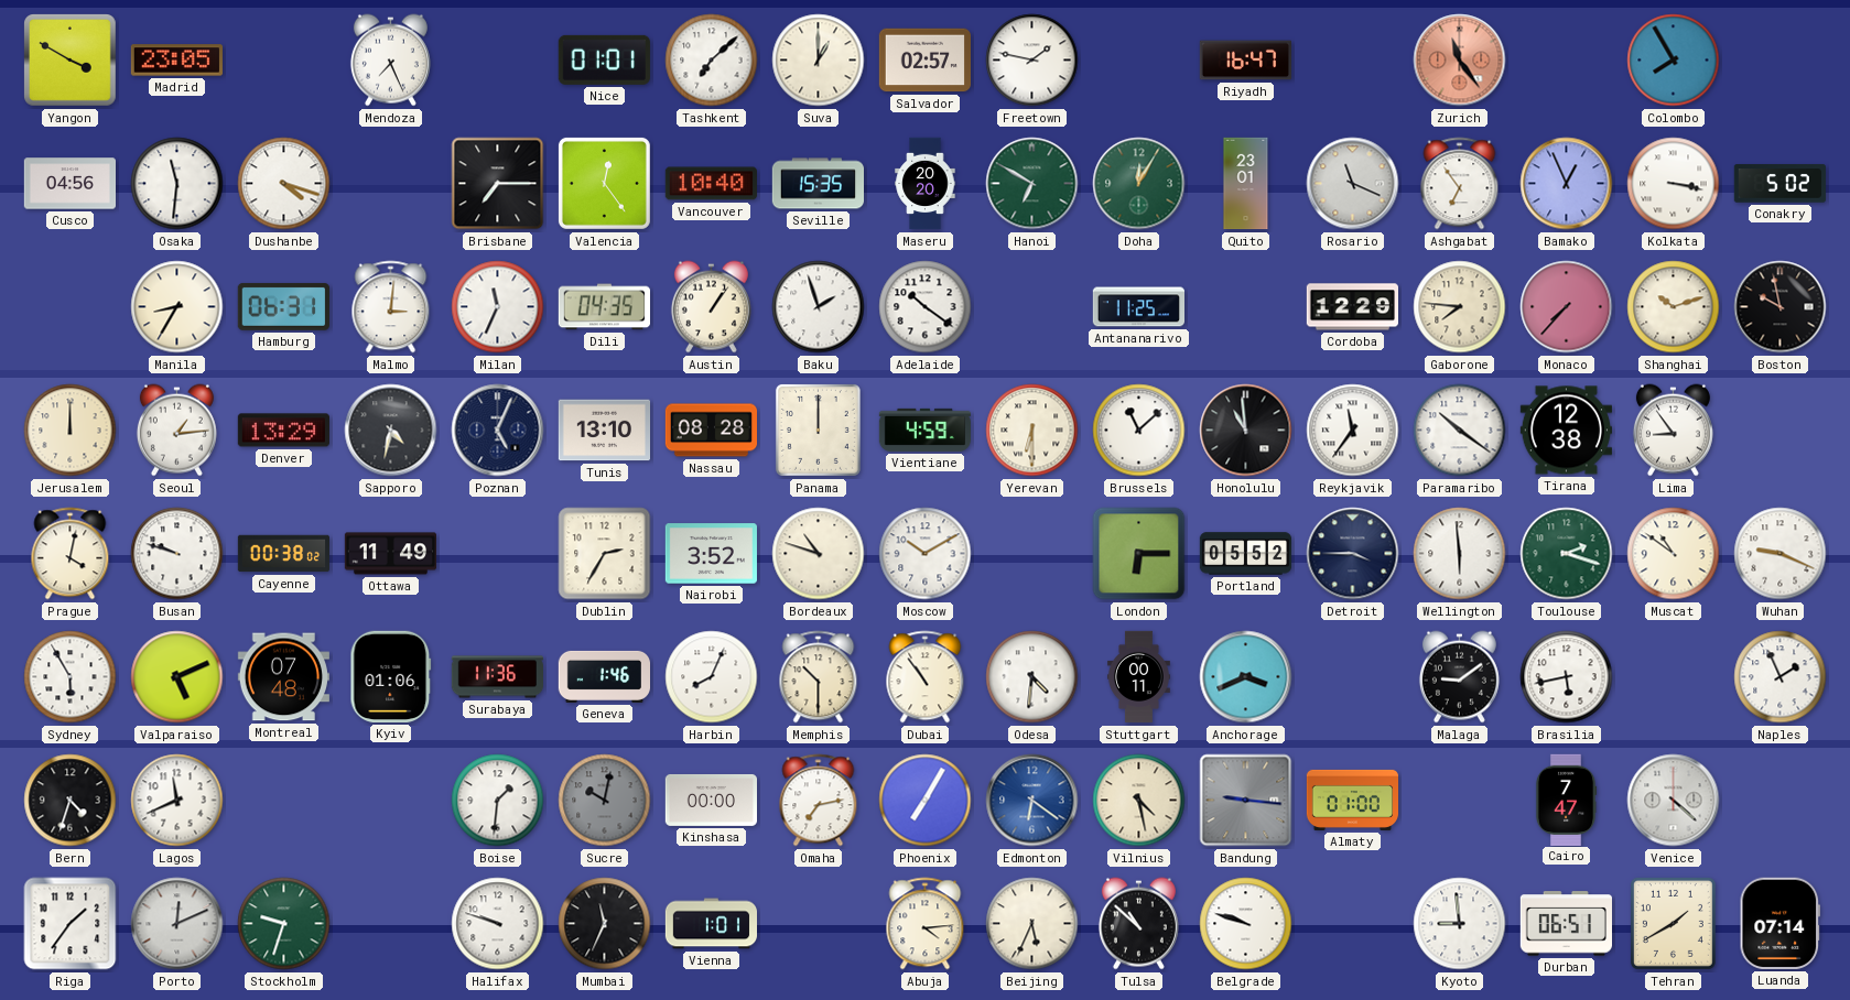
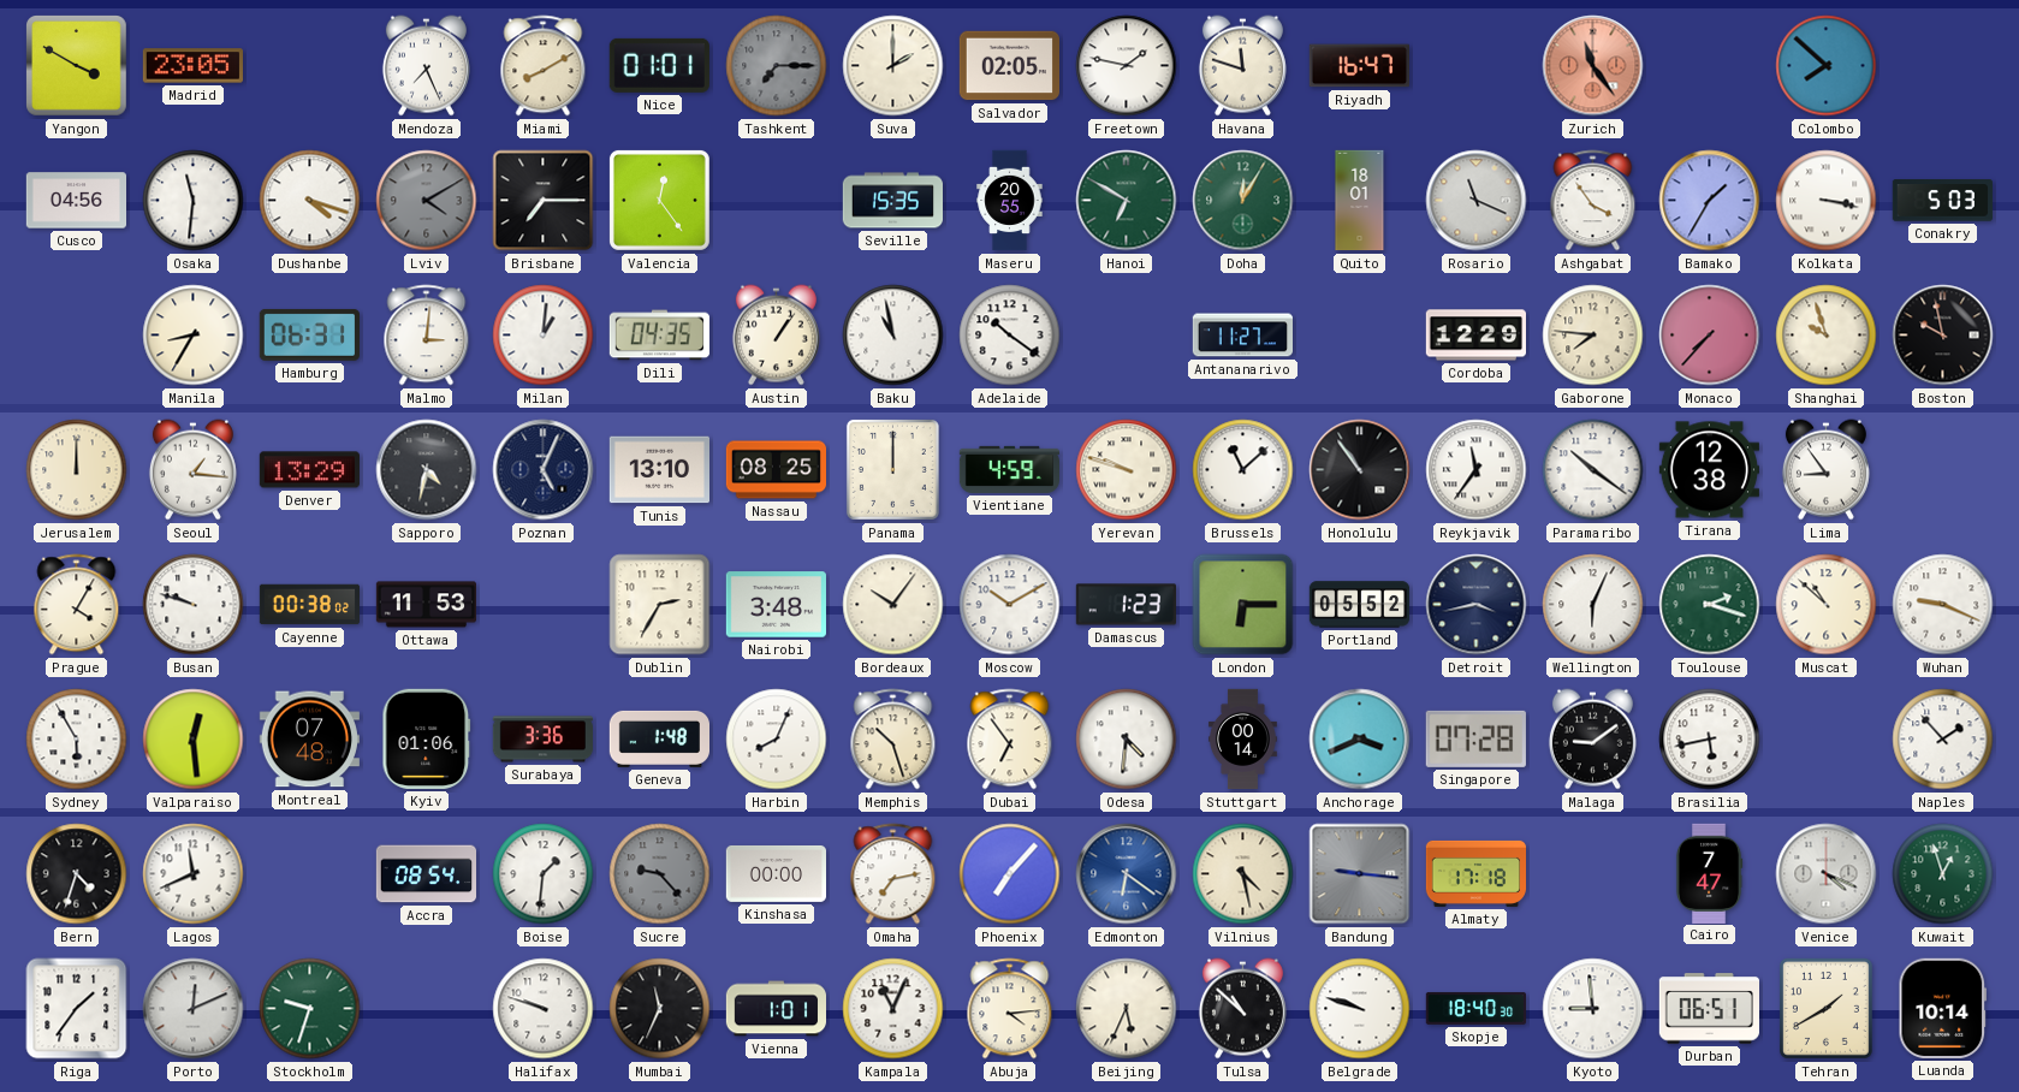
Miami: none -> 8:10
Tashkent: 7:08 -> 7:15
Tashkent dial: white -> grey
Suva: 1:00 -> 2:00
Salvador: 02:57 -> 02:05
Havana: none -> 11:48
Colombo: 7:55 -> 7:52
Lviv: none -> 4:10
Vancouver: 10:40 -> none
Maseru: 20:20 -> 20:55
Quito: 23:01 -> 18:01
Ashgabat: 6:54 -> 3:54
Bamako: 12:56 -> 1:35
Conakry: 5:02 -> 5:03
Milan: 11:34 -> 1:01
Baku: 1:57 -> 10:58
Antananarivo: 11:25 -> 11:27
Shanghai: 10:12 -> 9:57
Seoul: 1:14 -> 1:16
Nassau: 08:28 -> 08:25
Yerevan: 6:30 -> 9:48
Honolulu: 10:59 -> 10:54
Prague: 4:02 -> 4:05
Ottawa: 11:49 -> 11:53
Nairobi: 3:52 -> 3:48
Bordeaux: 10:48 -> 10:06
Damascus: none -> 1:23
Detroit: 3:45 -> 3:43
Wellington: 5:59 -> 6:04
Muscat: 10:51 -> 10:52
Valparaiso: 5:11 -> 12:29
Surabaya: 11:36 -> 3:36
Geneva: 1:46 -> 1:48
Memphis: 10:30 -> 10:27
Dubai: 10:54 -> 6:54
Stuttgart: 00:11 -> 00:14
Singapore: none -> 07:28
Naples: 1:56 -> 1:53
Accra: none -> 08:54
Sucre: 10:02 -> 9:23
Phoenix: 7:05 -> 7:07
Almaty: 01:00 -> 17:18
Venice: 4:22 -> 4:19
Kuwait: none -> 12:57
Kampala: none -> 11:04
Skopje: none -> 18:40
Luanda: 07:14 -> 10:14
